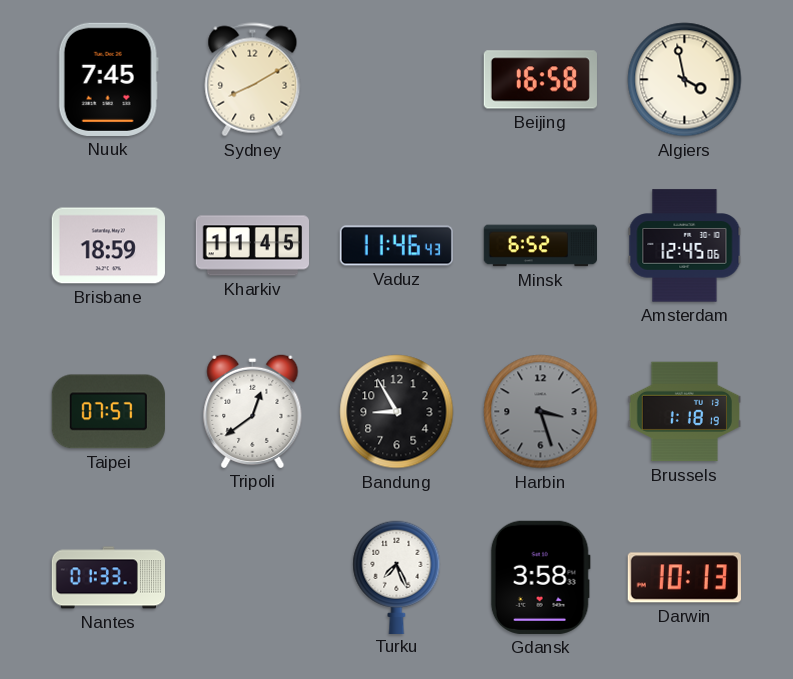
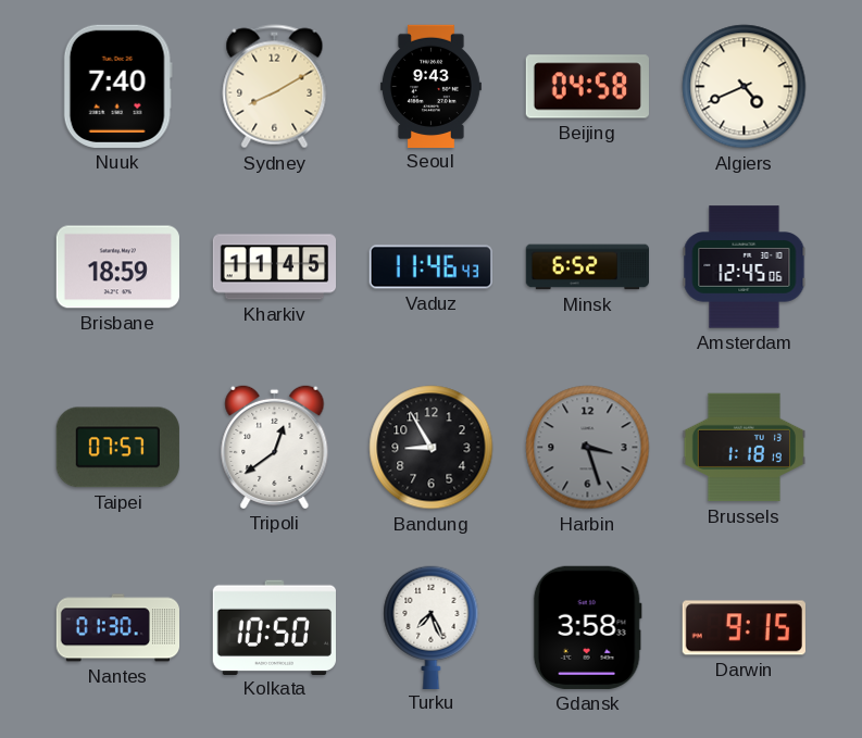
Nuuk: 7:45 -> 7:40
Seoul: none -> 9:43
Beijing: 16:58 -> 04:58
Algiers: 3:58 -> 4:41
Nantes: 01:33 -> 01:30
Kolkata: none -> 10:50
Darwin: 10:13 -> 9:15
